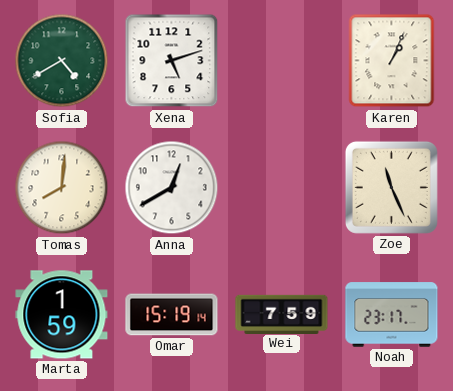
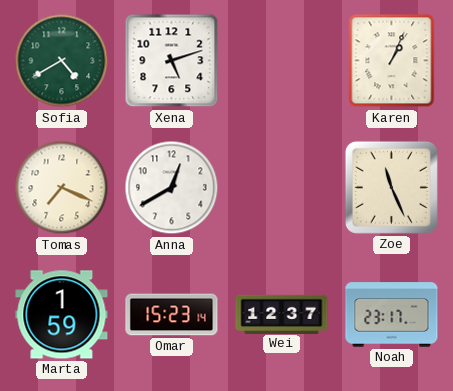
Tomas: 8:01 -> 7:19
Omar: 15:19 -> 15:23
Wei: 7:59 -> 12:37
